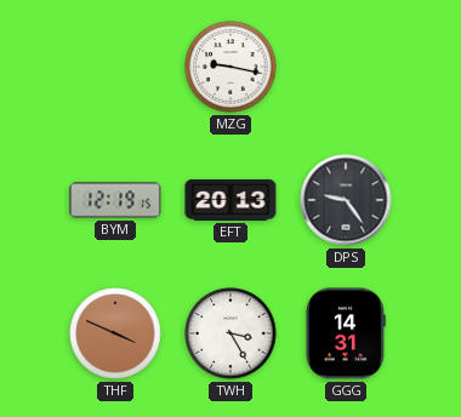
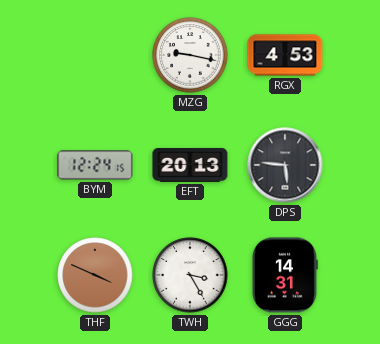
RGX: none -> 4:53
BYM: 12:19 -> 12:24
DPS: 9:24 -> 5:46
